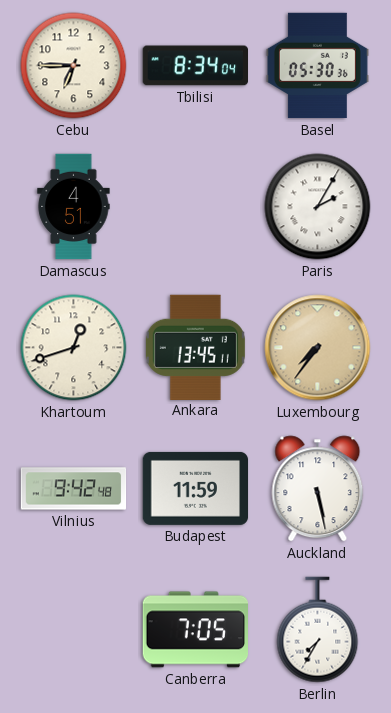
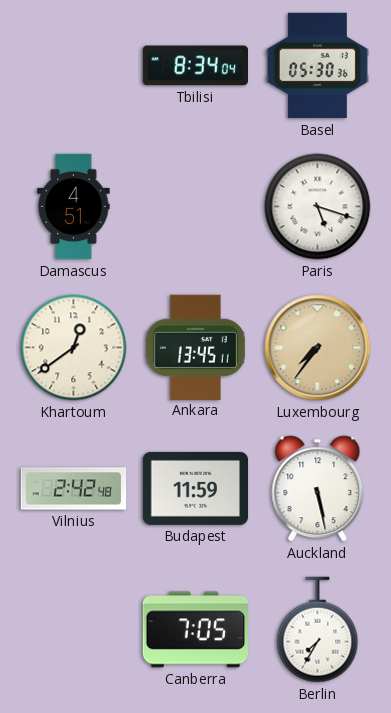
Cebu: 6:45 -> none
Paris: 2:05 -> 5:18
Khartoum: 12:42 -> 12:39
Vilnius: 9:42 -> 2:42
